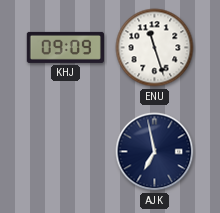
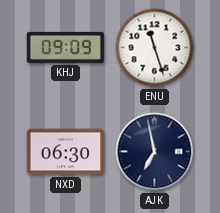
NXD: none -> 06:30
